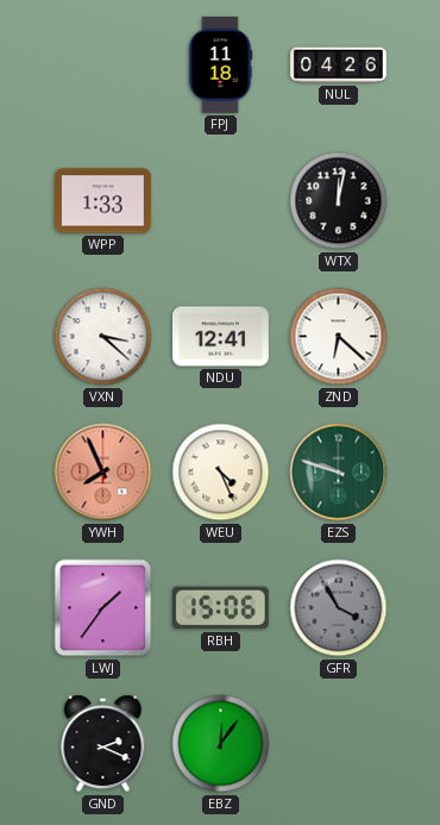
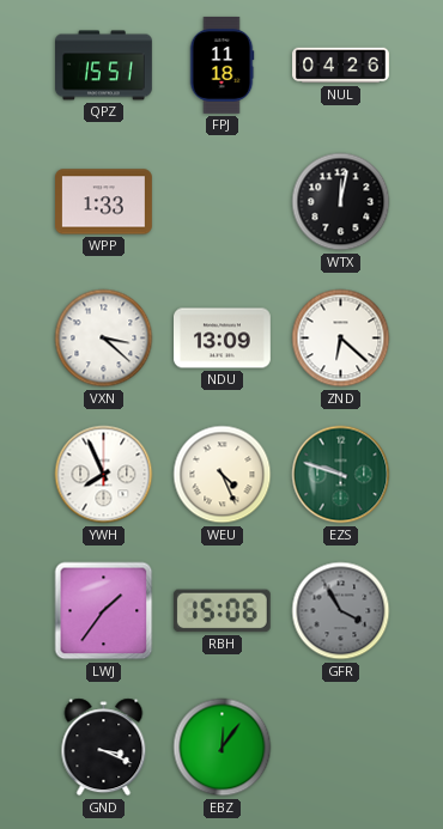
QPZ: none -> 15:51
NDU: 12:41 -> 13:09
YWH dial: salmon -> white
GND: 2:19 -> 3:19
